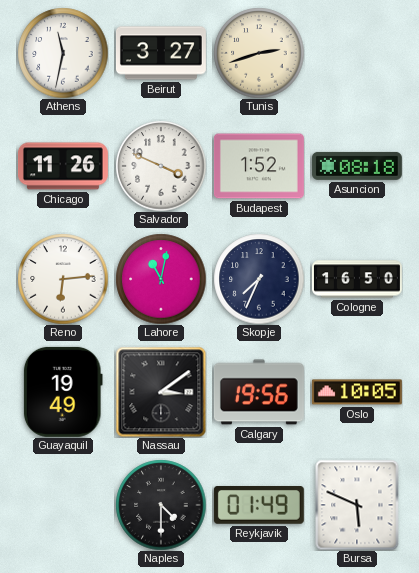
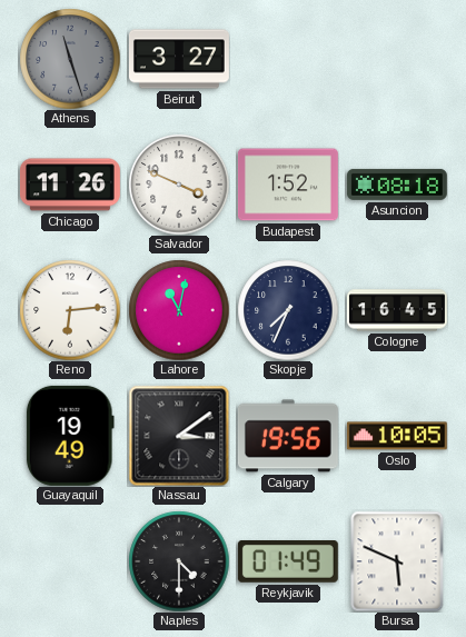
Athens: 11:32 -> 11:27
Athens dial: white -> grey
Tunis: 2:42 -> none
Cologne: 16:50 -> 16:45
